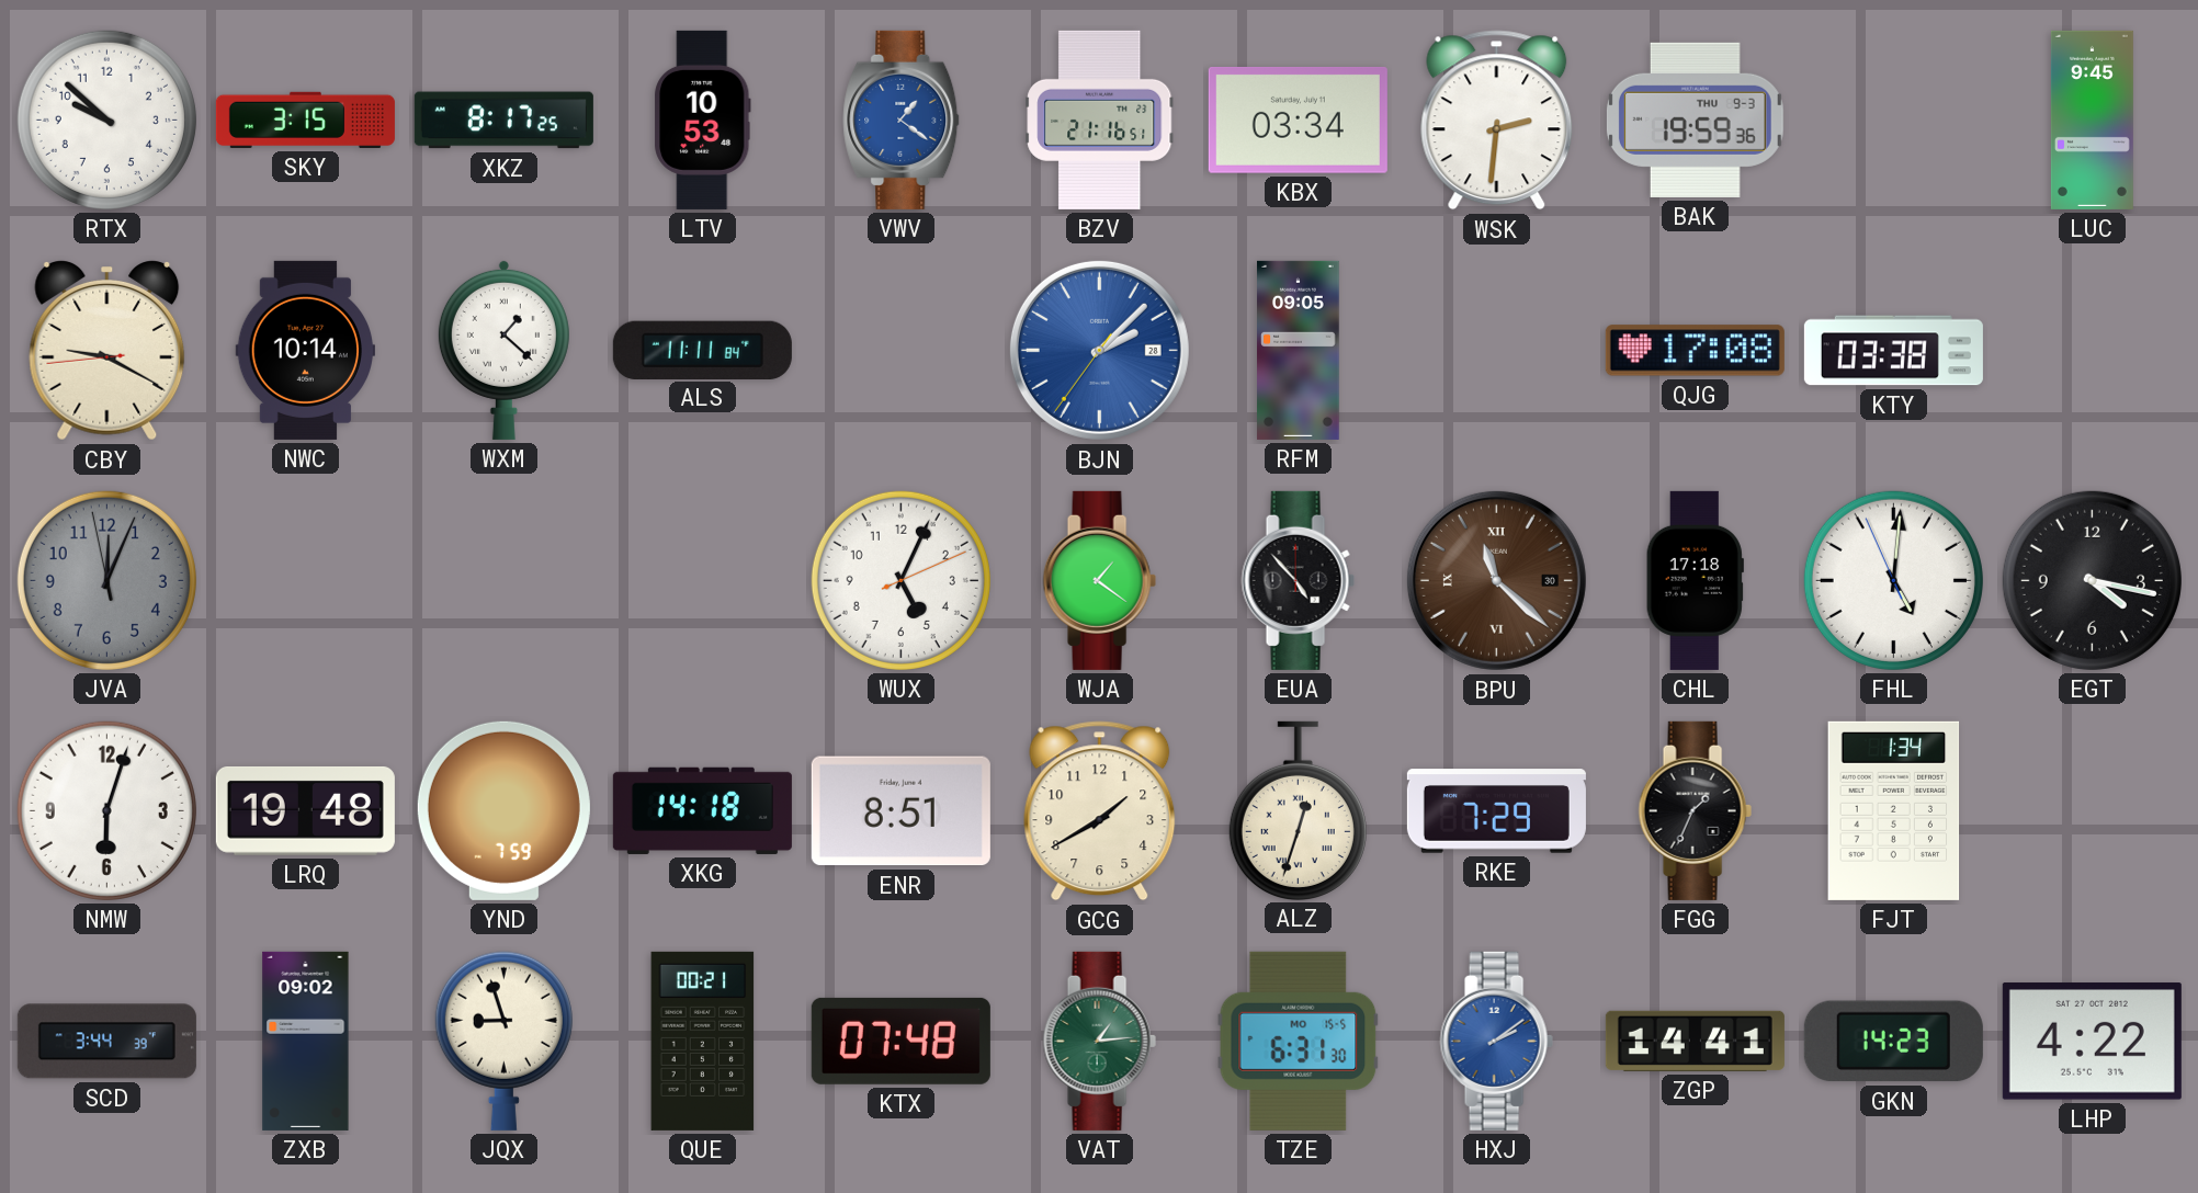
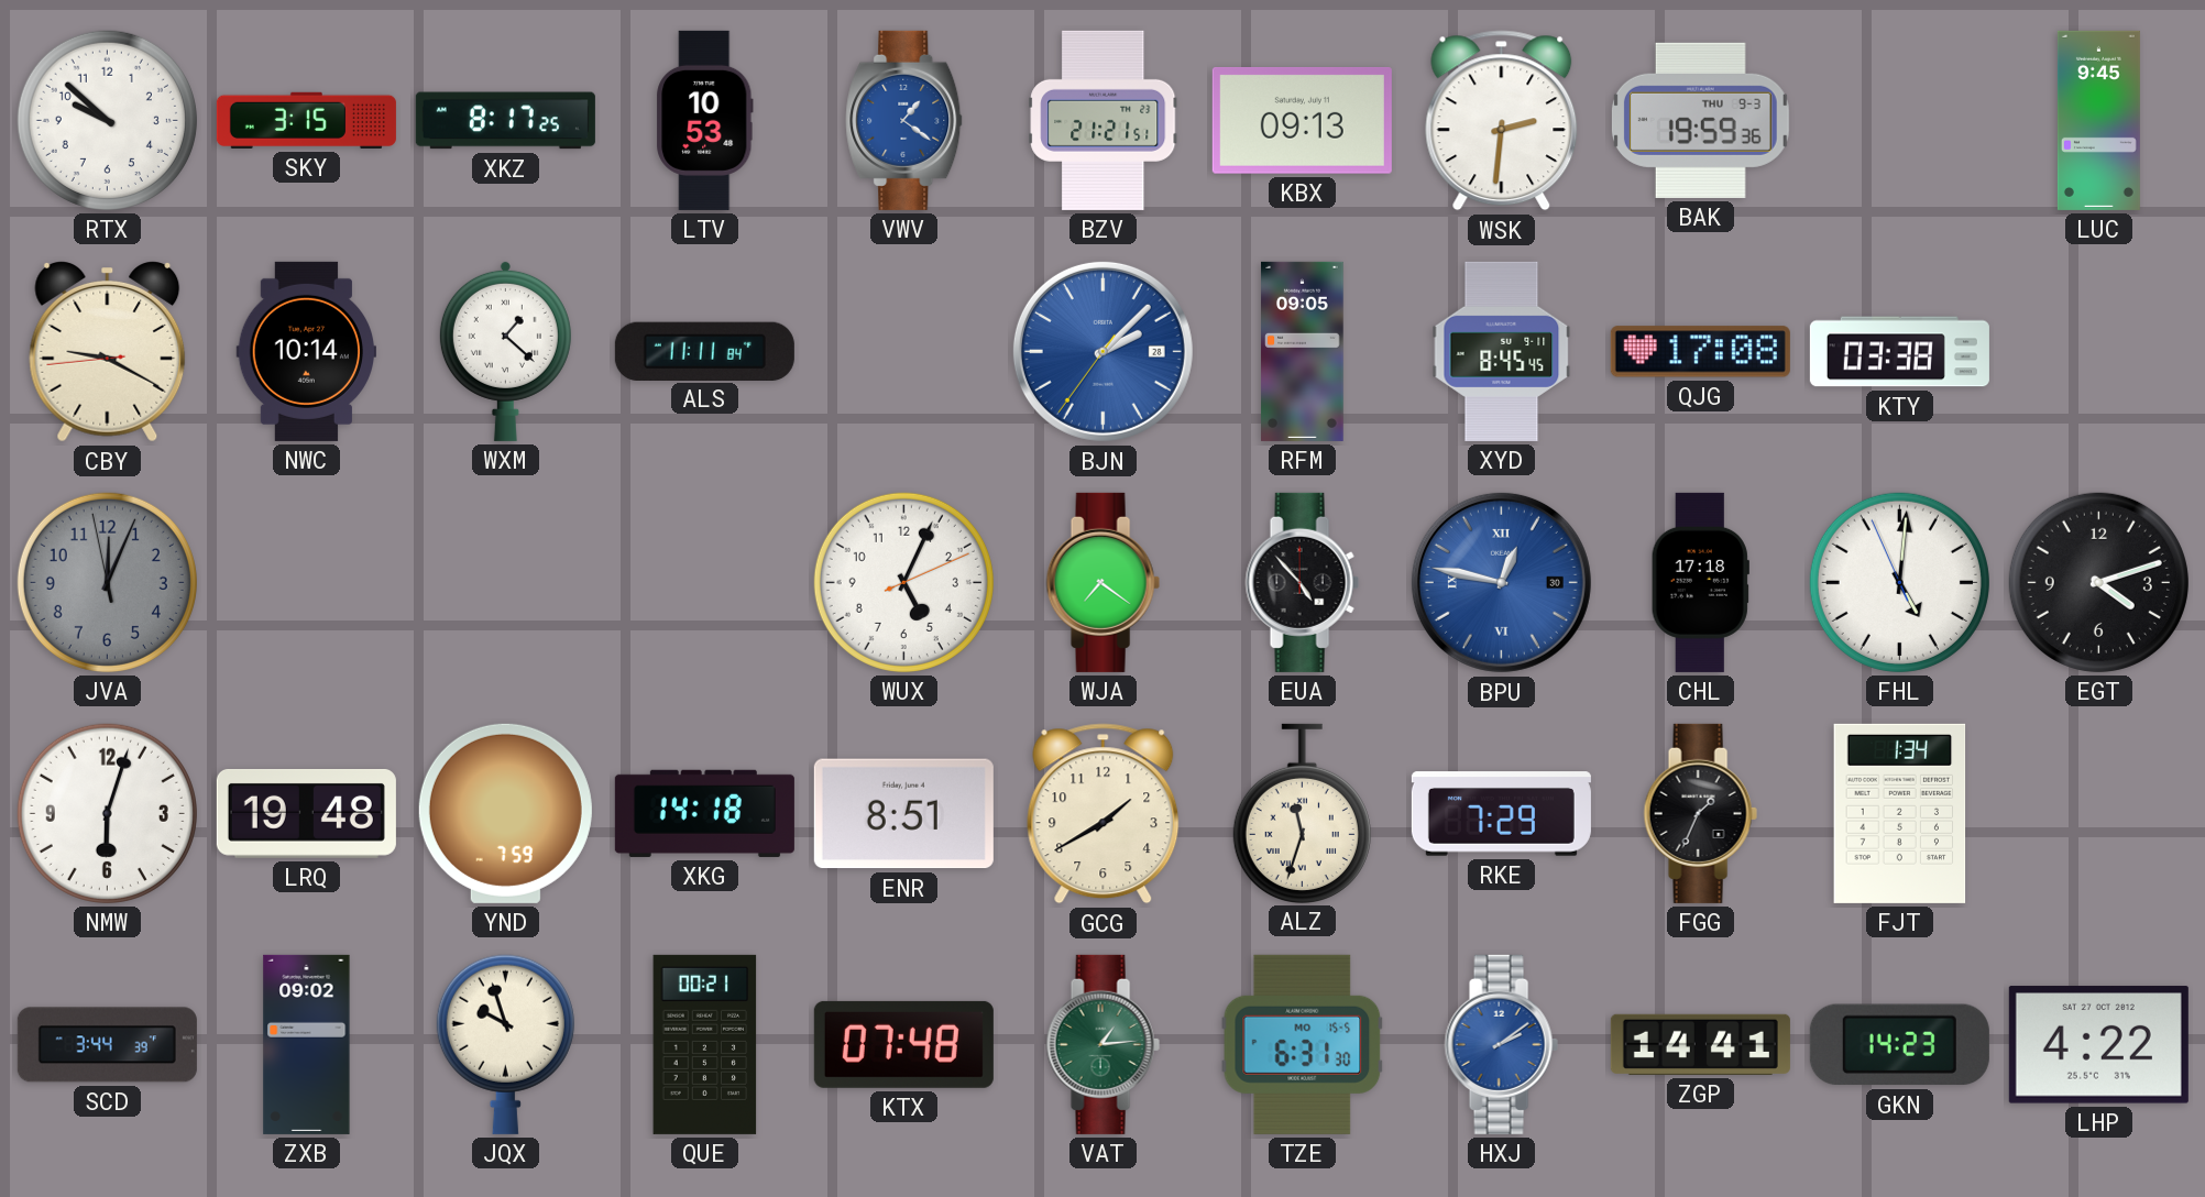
BZV: 21:16 -> 21:21
KBX: 03:34 -> 09:13
XYD: none -> 8:45
WJA: 1:21 -> 7:21
BPU: 11:22 -> 12:47
BPU dial: brown -> blue
EGT: 4:17 -> 4:12
ALZ: 12:33 -> 11:33
JQX: 8:57 -> 9:57
